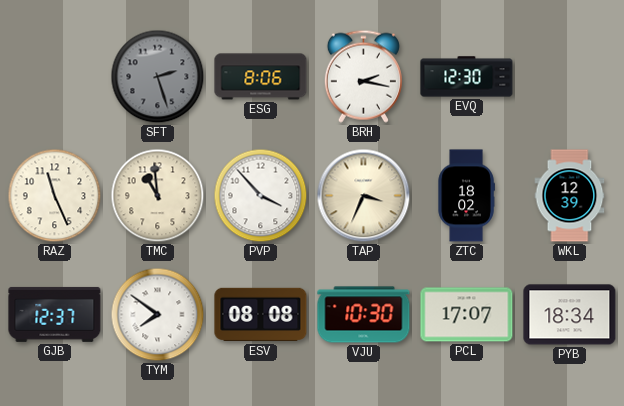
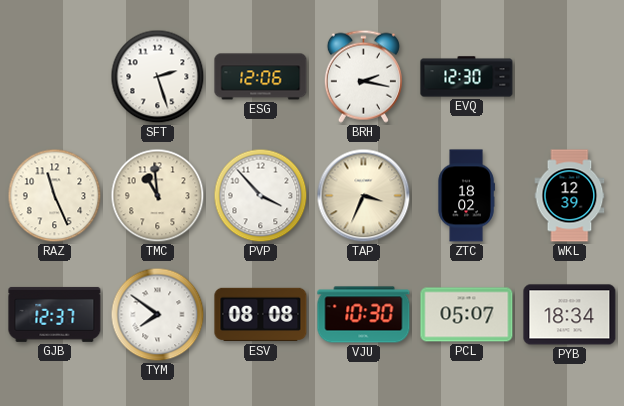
SFT dial: grey -> white
ESG: 8:06 -> 12:06
PCL: 17:07 -> 05:07
